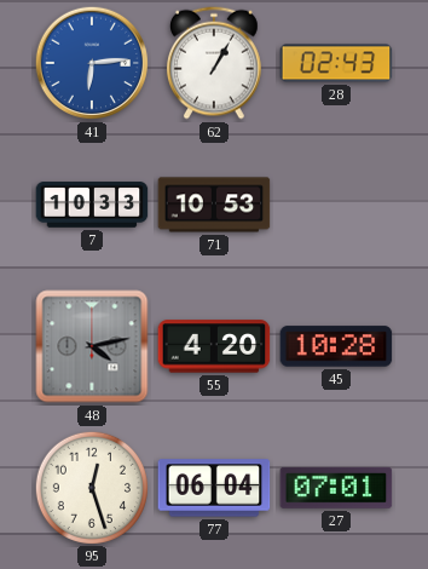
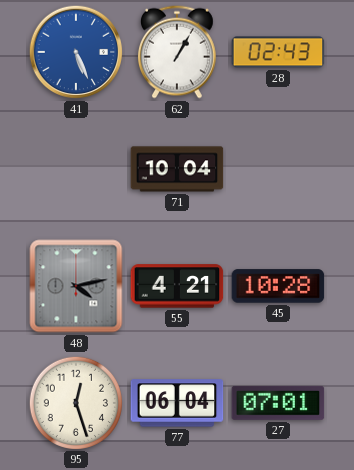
41: 6:14 -> 5:26
7: 10:33 -> none
71: 10:53 -> 10:04
55: 4:20 -> 4:21
